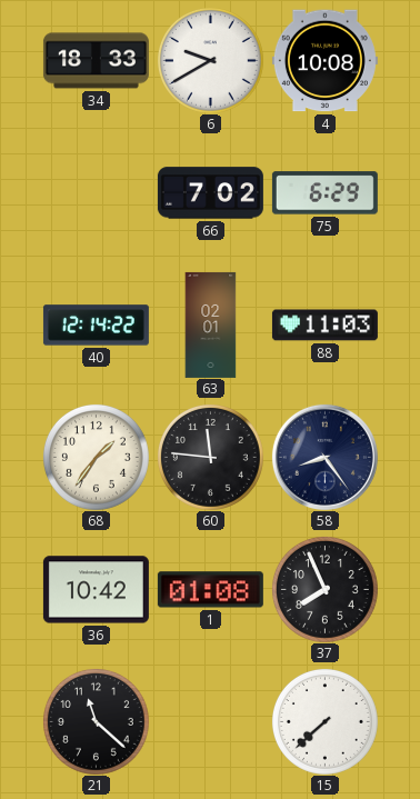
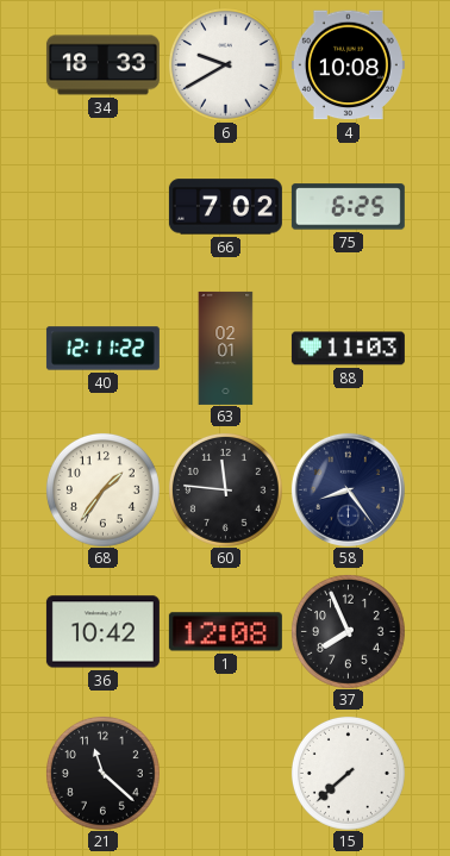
75: 6:29 -> 6:25
40: 12:14 -> 12:11
1: 01:08 -> 12:08
